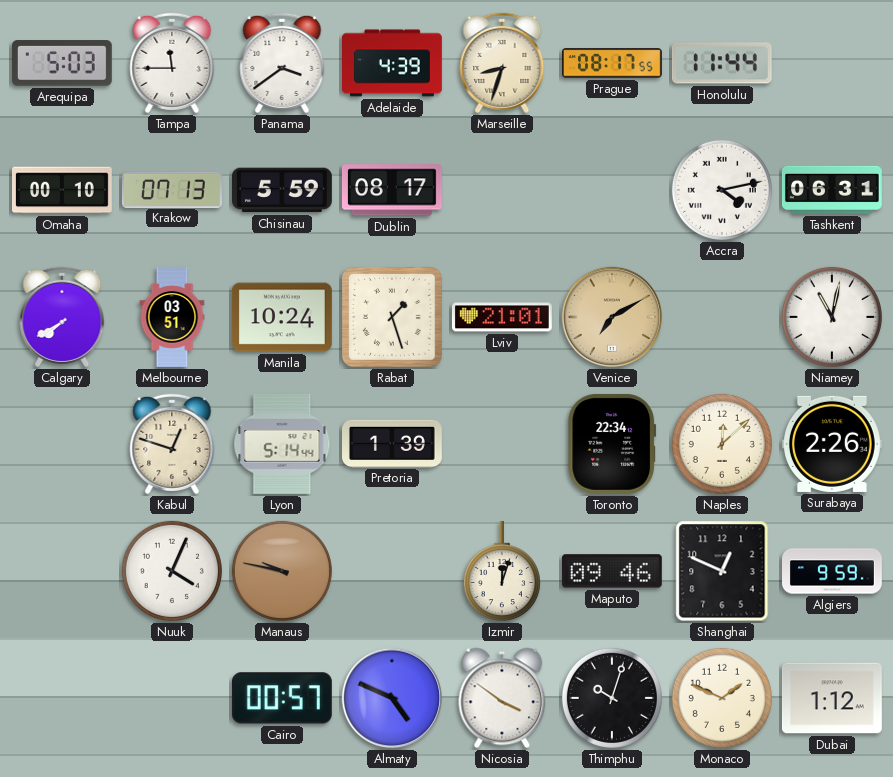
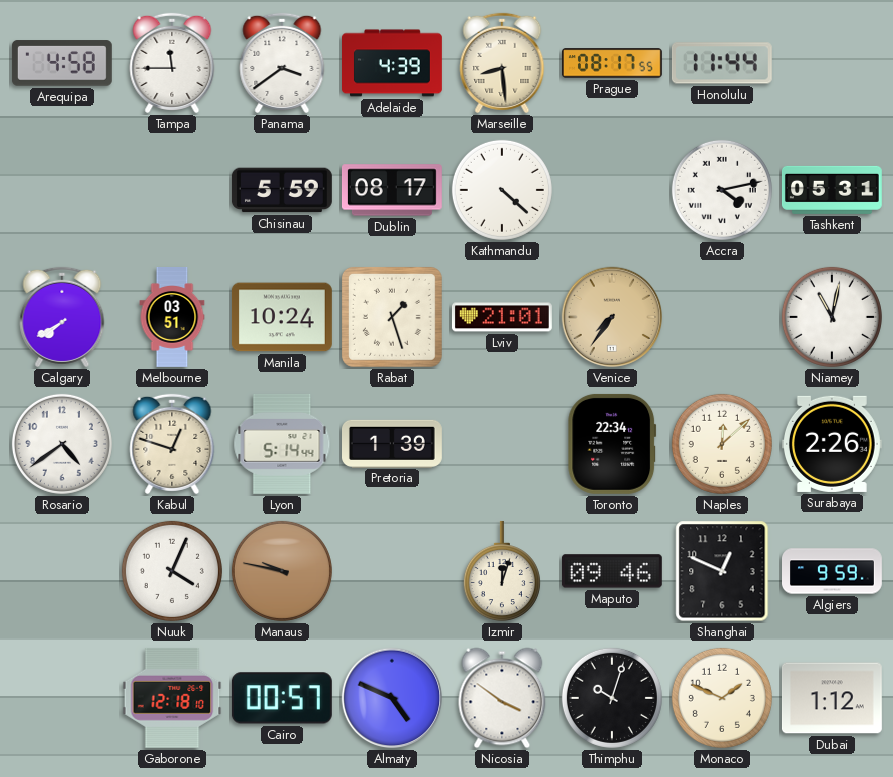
Arequipa: 5:03 -> 4:58
Marseille: 8:33 -> 8:29
Omaha: 00:10 -> none
Krakow: 07:13 -> none
Kathmandu: none -> 4:22
Tashkent: 06:31 -> 05:31
Venice: 7:10 -> 7:36
Rosario: none -> 4:39
Gaborone: none -> 12:18
